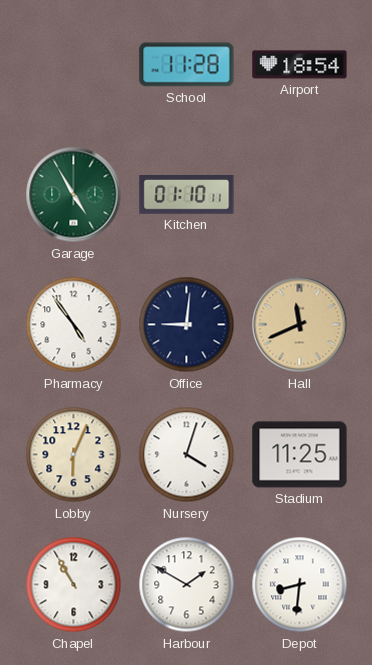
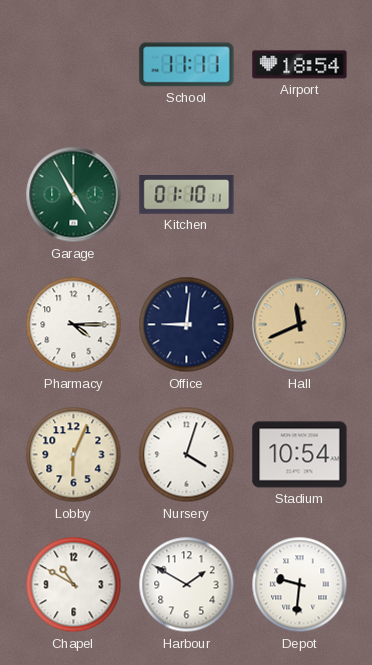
School: 11:28 -> 11:11
Pharmacy: 4:54 -> 4:15
Stadium: 11:25 -> 10:54
Chapel: 10:55 -> 10:50
Depot: 8:31 -> 9:31
